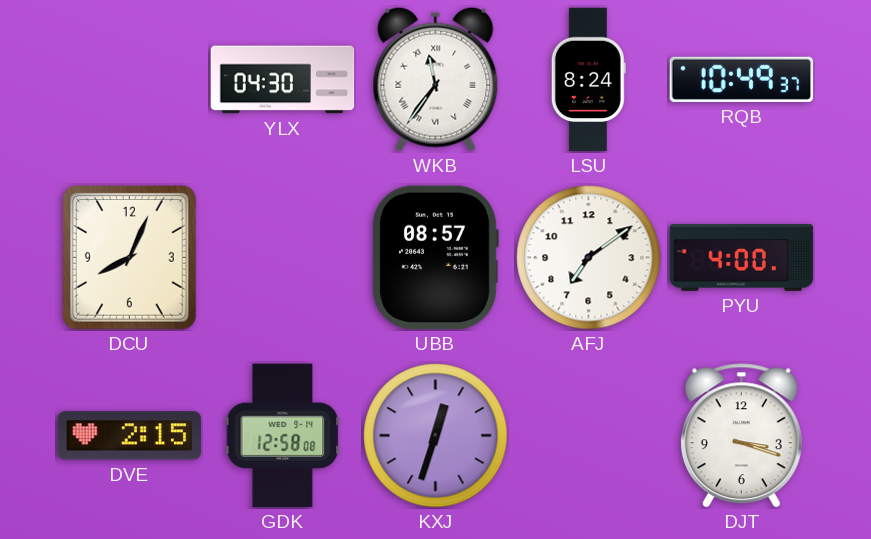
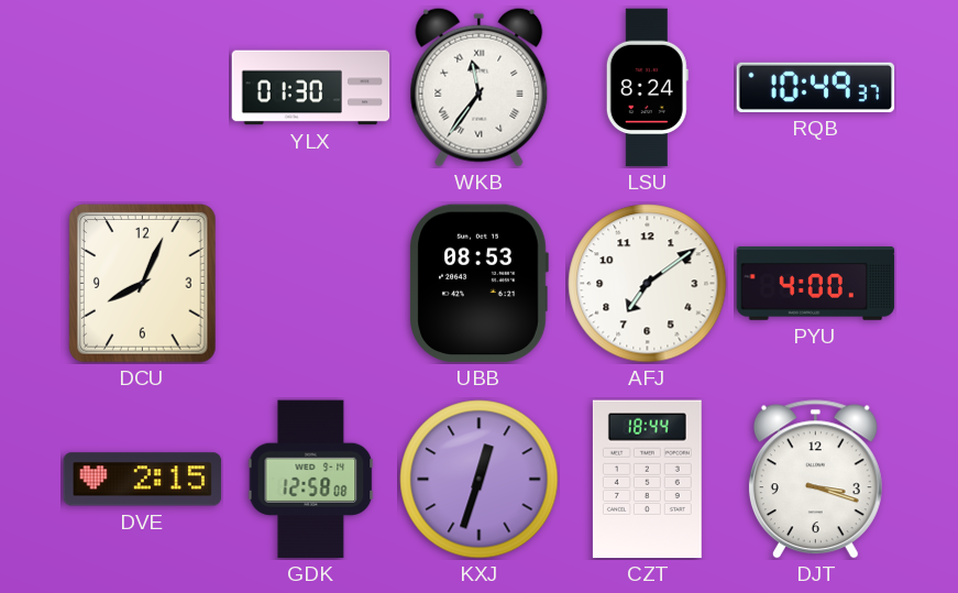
YLX: 04:30 -> 01:30
UBB: 08:57 -> 08:53
CZT: none -> 18:44
